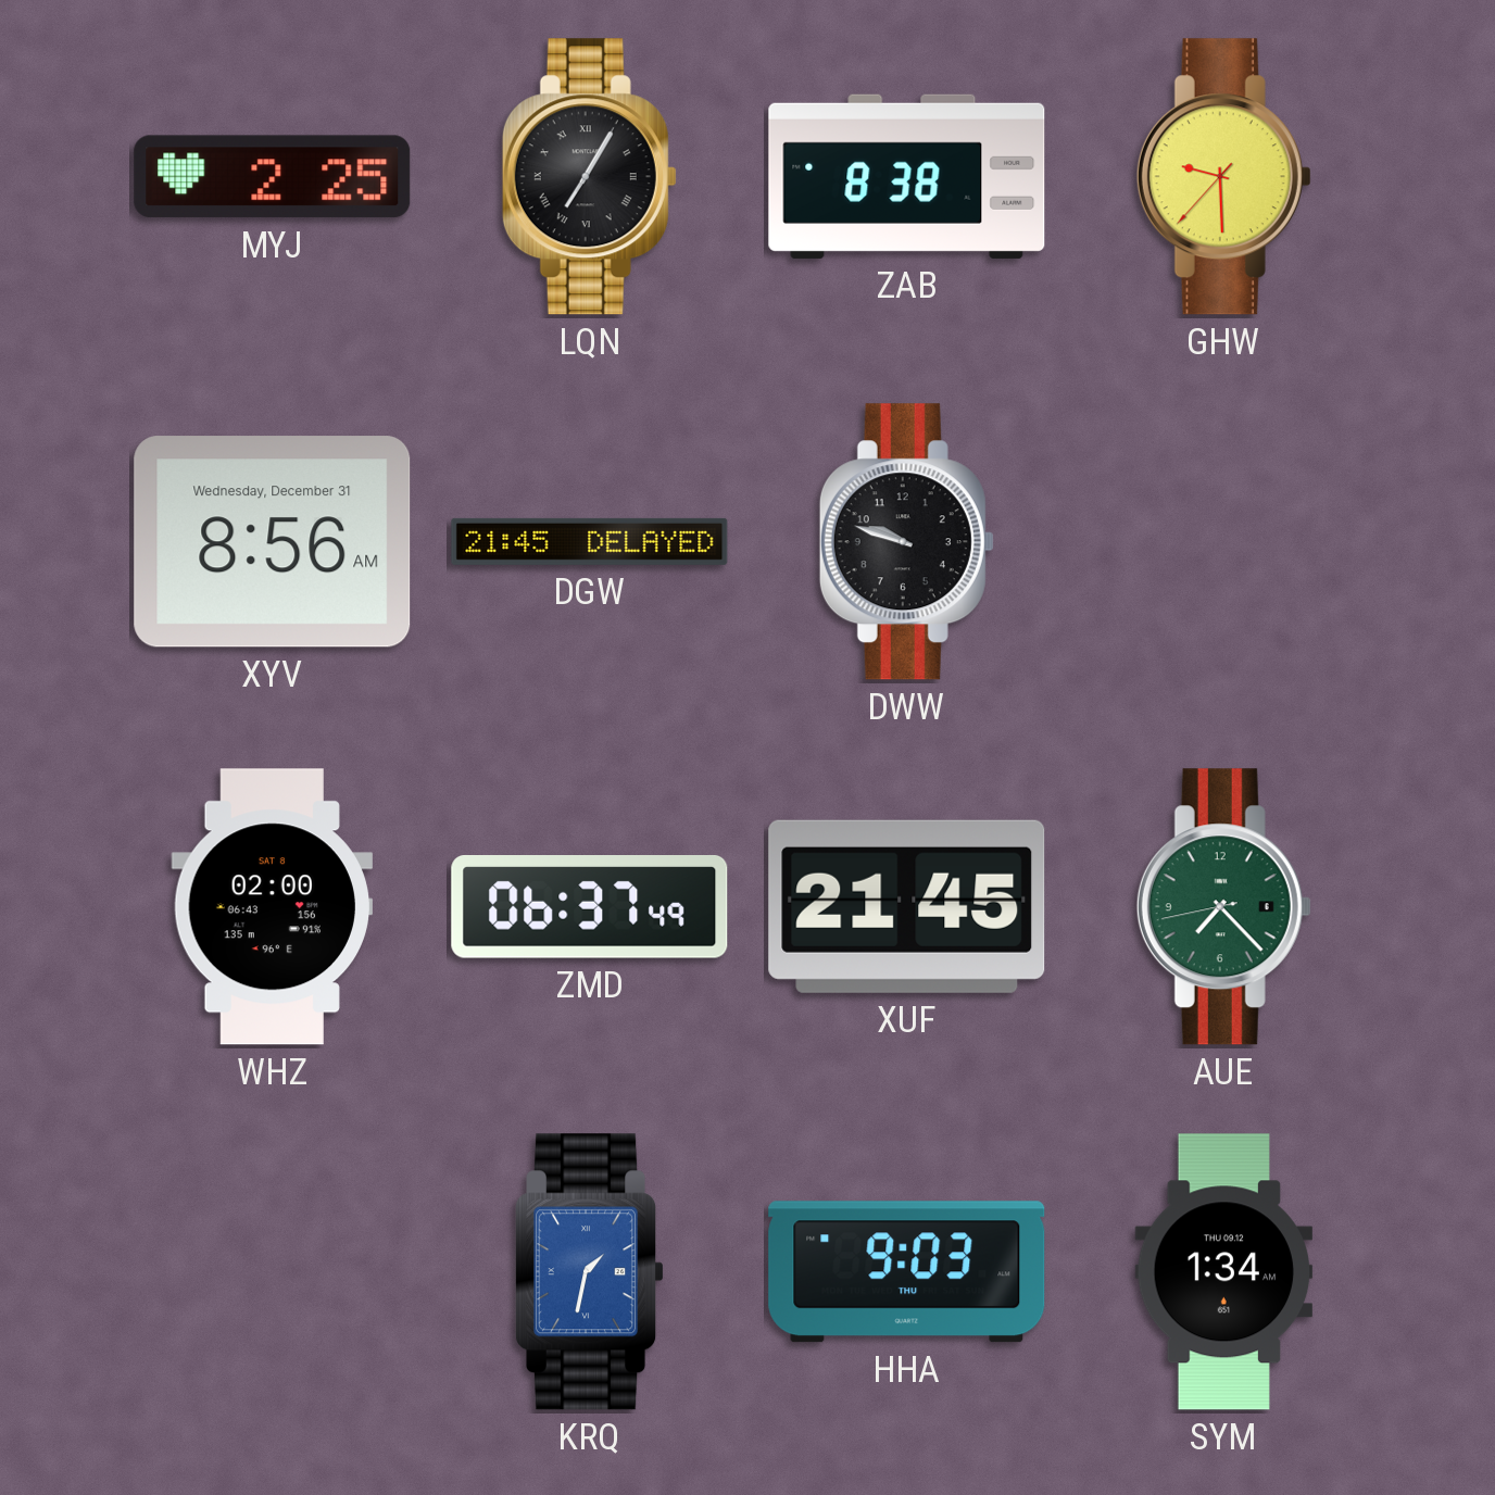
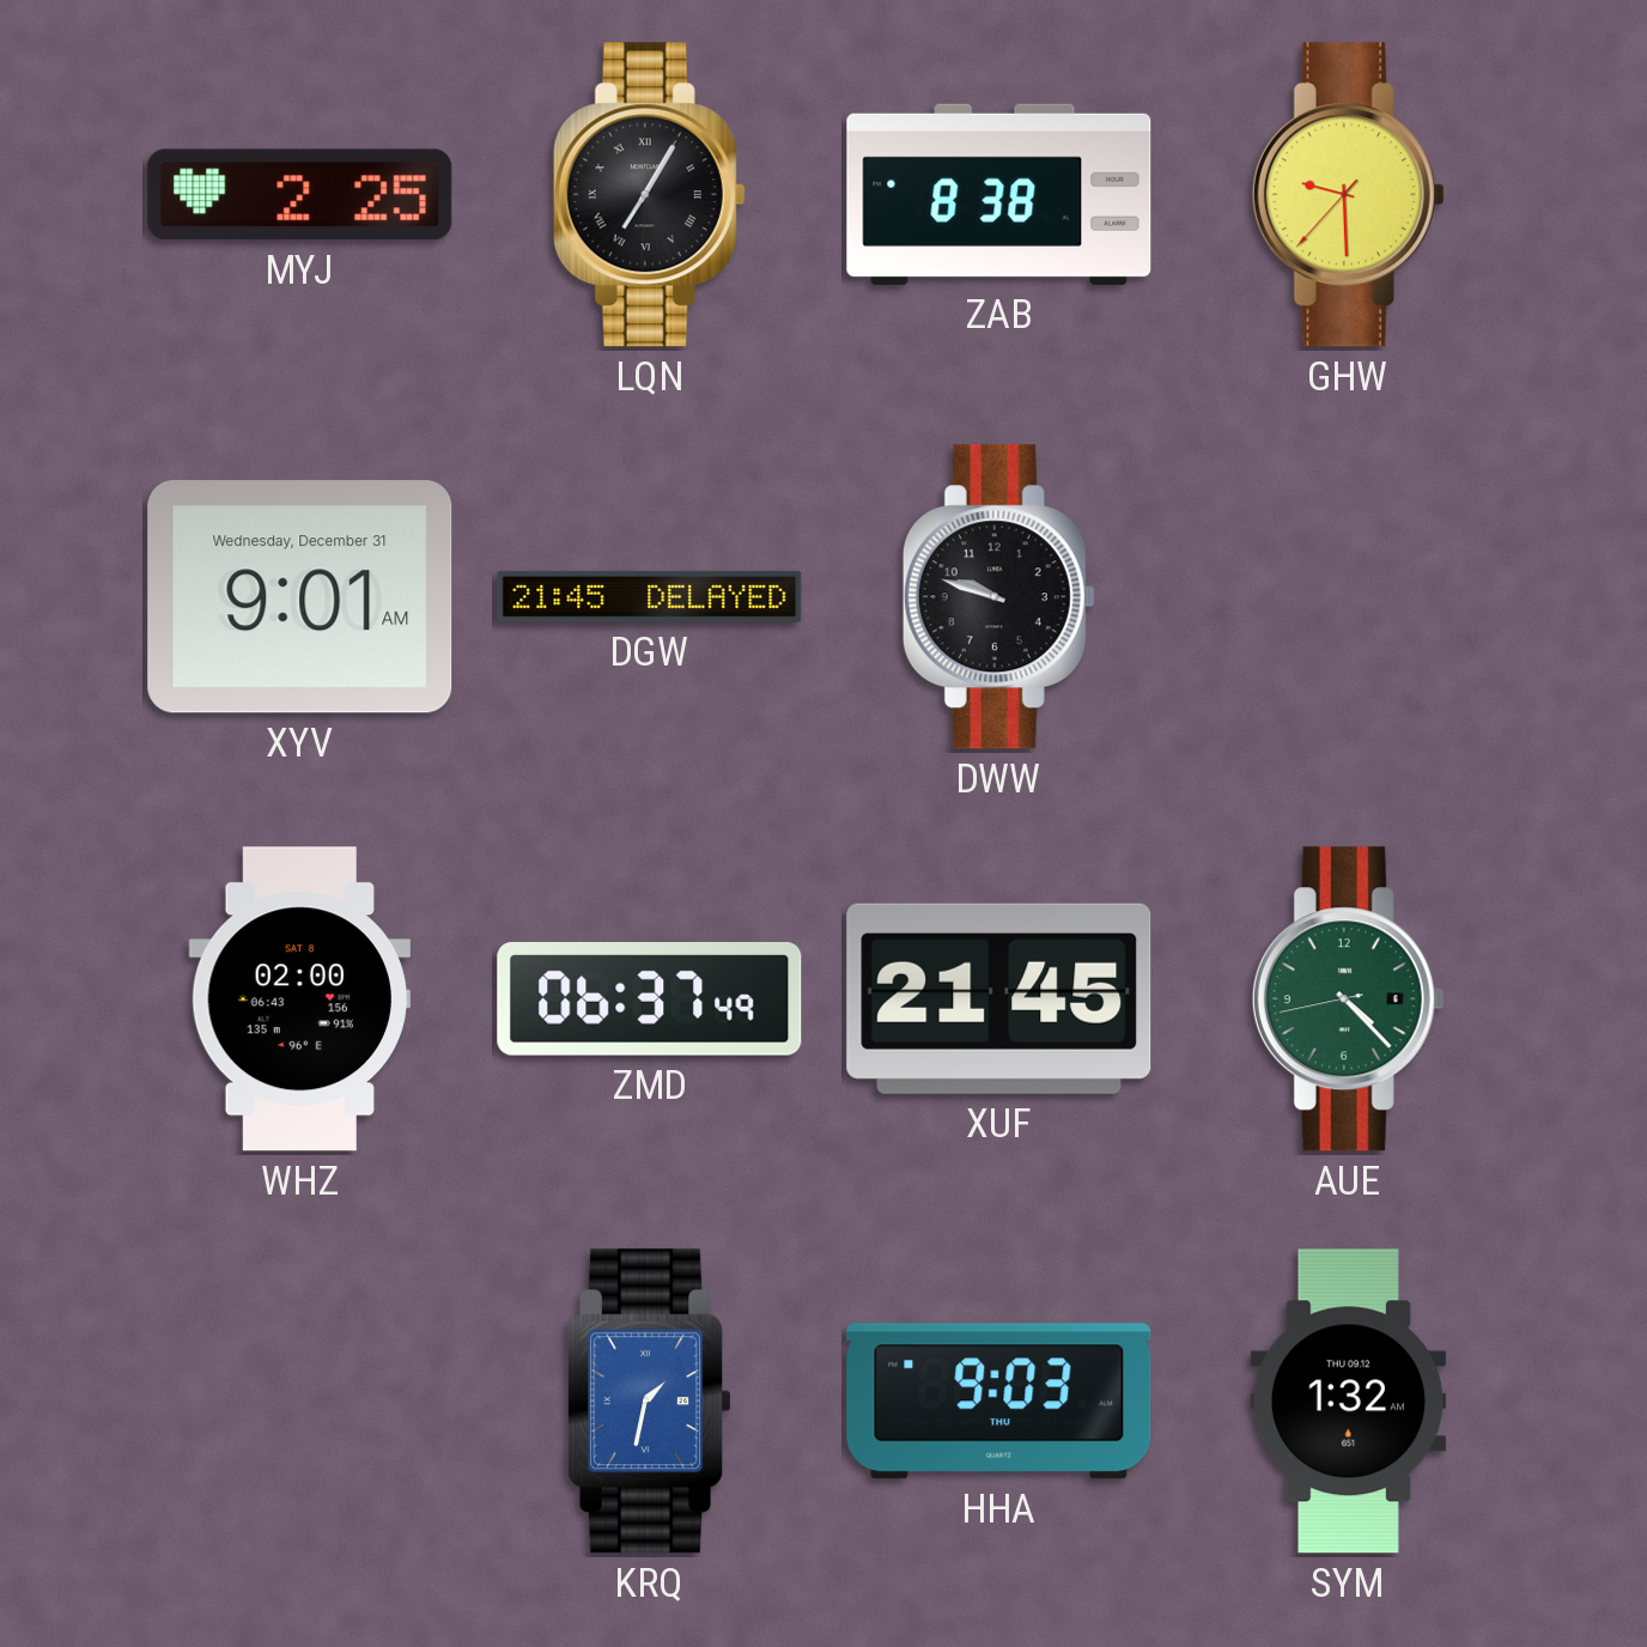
XYV: 8:56 -> 9:01
AUE: 7:22 -> 4:22
SYM: 1:34 -> 1:32
